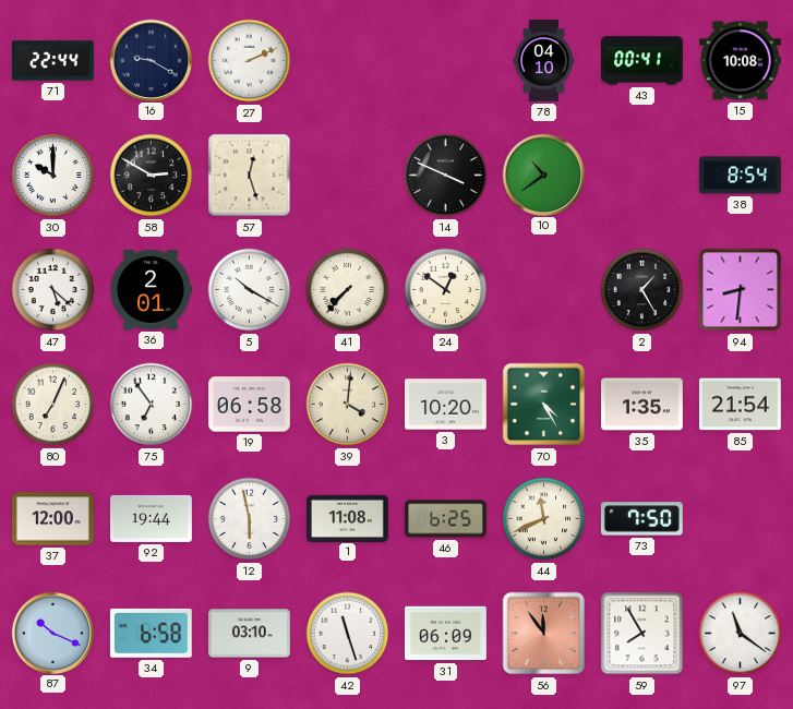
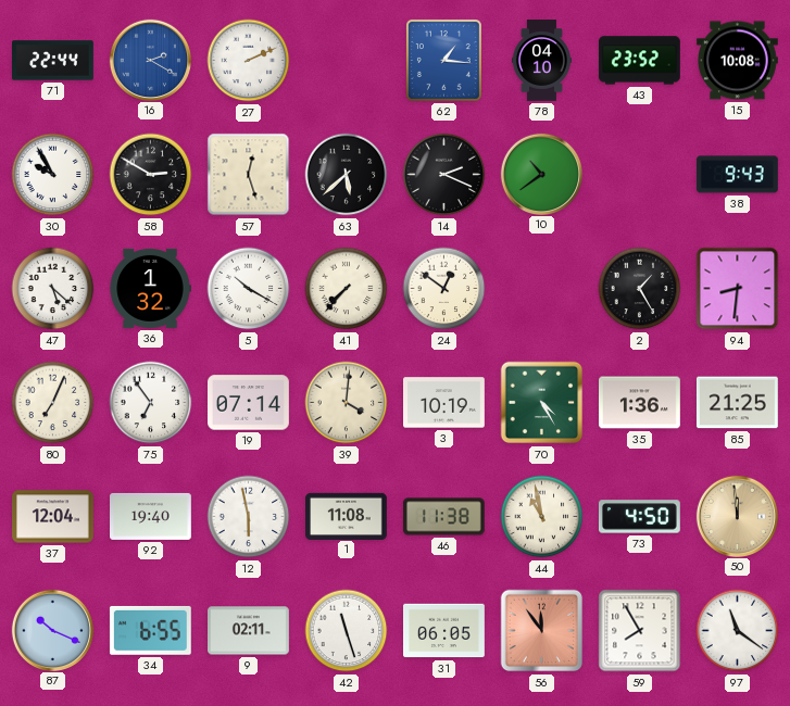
16: 9:20 -> 2:20
16 dial: navy -> blue
62: none -> 1:16
43: 00:41 -> 23:52
30: 10:00 -> 9:55
63: none -> 5:38
14: 3:49 -> 2:19
38: 8:54 -> 9:43
36: 2:01 -> 1:32
19: 06:58 -> 07:14
3: 10:20 -> 10:19
35: 1:35 -> 1:36
85: 21:54 -> 21:25
37: 12:00 -> 12:04
92: 19:44 -> 19:40
46: 6:25 -> 11:38
44: 11:41 -> 10:58
73: 7:50 -> 4:50
50: none -> 11:59
34: 6:58 -> 6:55
9: 03:10 -> 02:11
31: 06:09 -> 06:05
